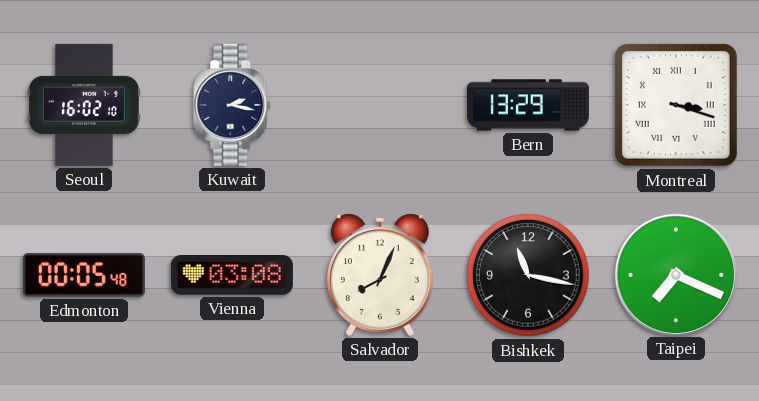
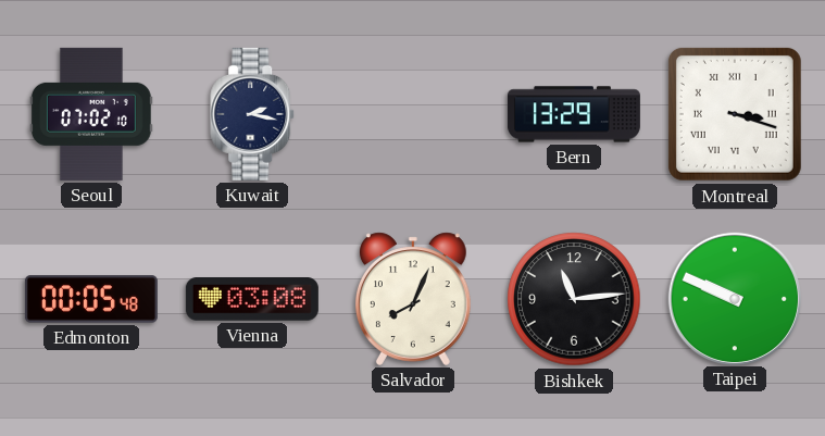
Seoul: 16:02 -> 07:02
Bishkek: 11:17 -> 11:14
Taipei: 7:19 -> 9:49
